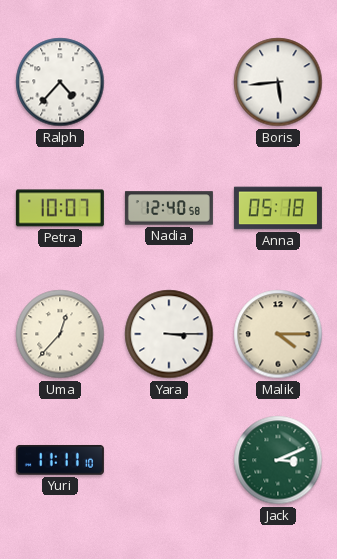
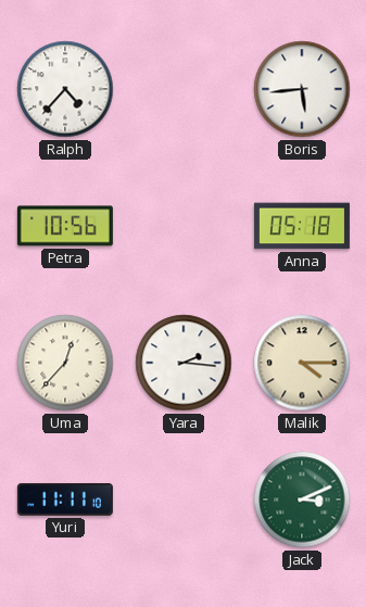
Petra: 10:07 -> 10:56
Nadia: 12:40 -> none
Yara: 3:15 -> 2:16
